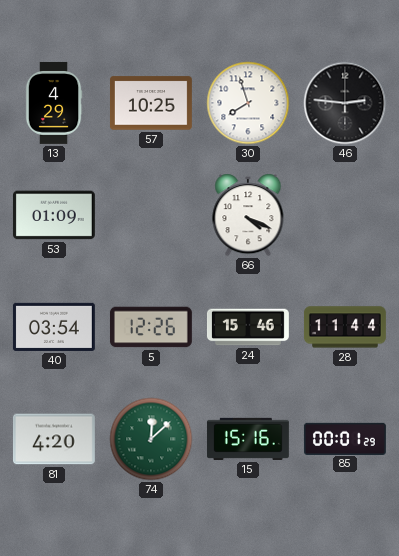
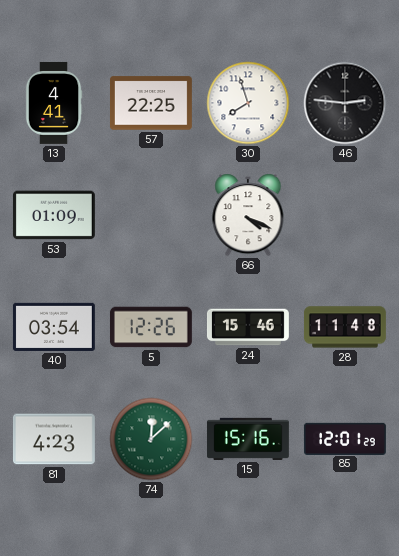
13: 4:29 -> 4:41
57: 10:25 -> 22:25
28: 11:44 -> 11:48
81: 4:20 -> 4:23
85: 00:01 -> 12:01
